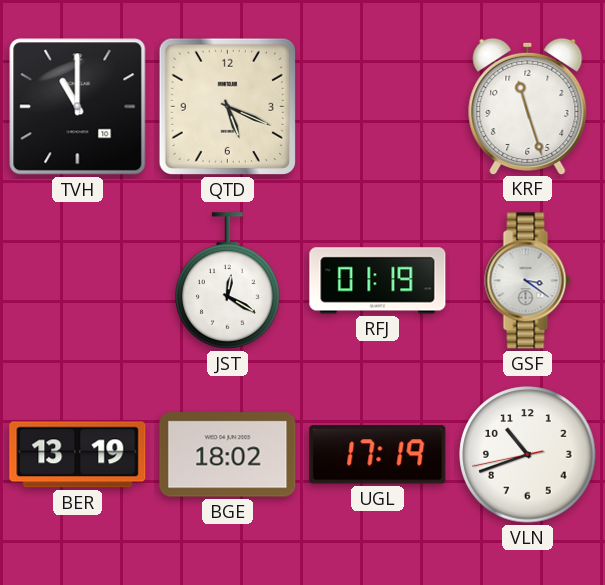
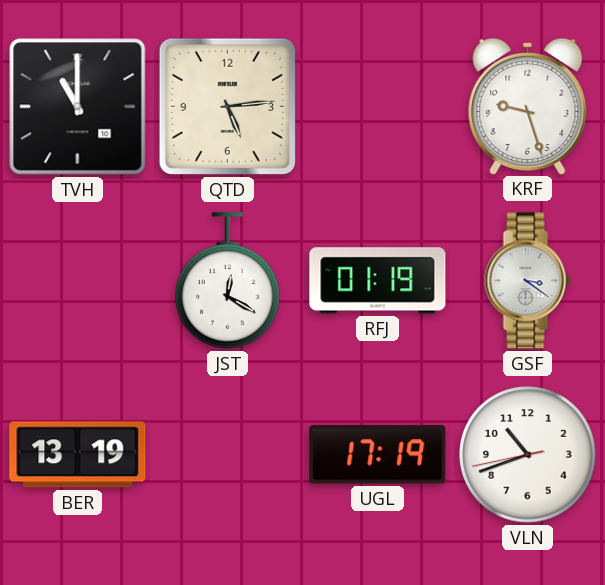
QTD: 5:19 -> 5:14
KRF: 11:27 -> 9:27
BGE: 18:02 -> none
